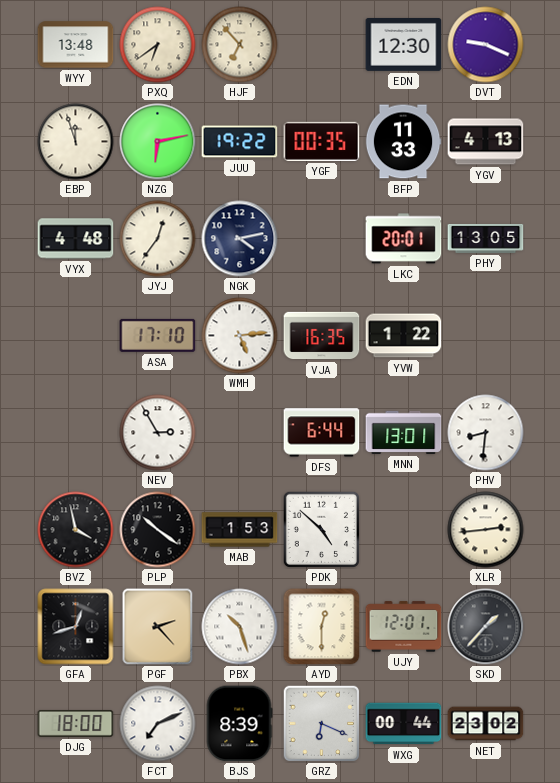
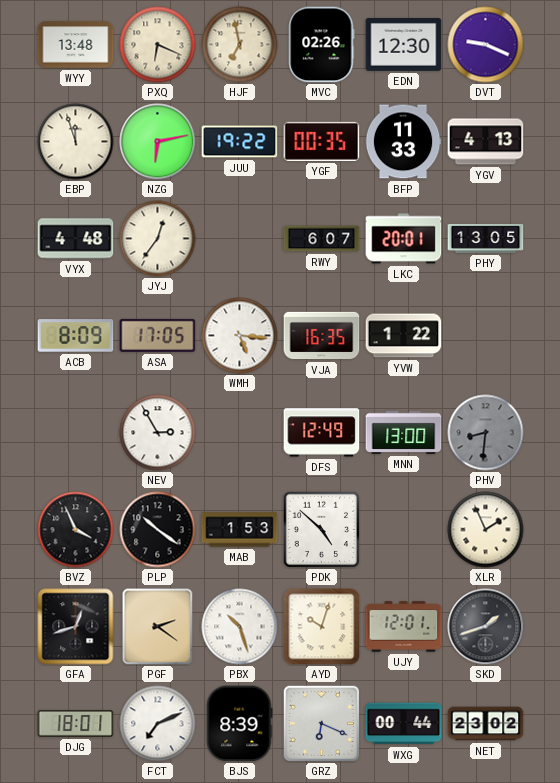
PXQ: 6:39 -> 6:19
HJF: 6:53 -> 6:58
MVC: none -> 02:26
NGK: 4:13 -> none
RWY: none -> 6:07
ACB: none -> 8:09
ASA: 17:10 -> 17:05
WMH: 5:14 -> 5:16
DFS: 6:44 -> 12:49
MNN: 13:01 -> 13:00
PHV dial: white -> grey
BVZ: 3:58 -> 3:56
XLR: 2:44 -> 1:56
PGF: 2:23 -> 2:21
AYD: 12:30 -> 10:03
SKD: 1:37 -> 1:42
DJG: 18:00 -> 18:01
